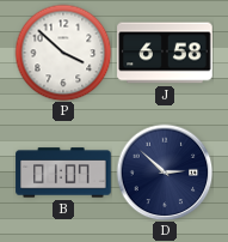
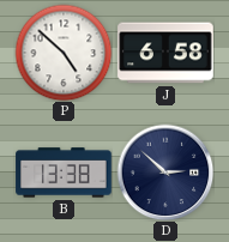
P: 3:52 -> 4:52
B: 01:07 -> 13:38
